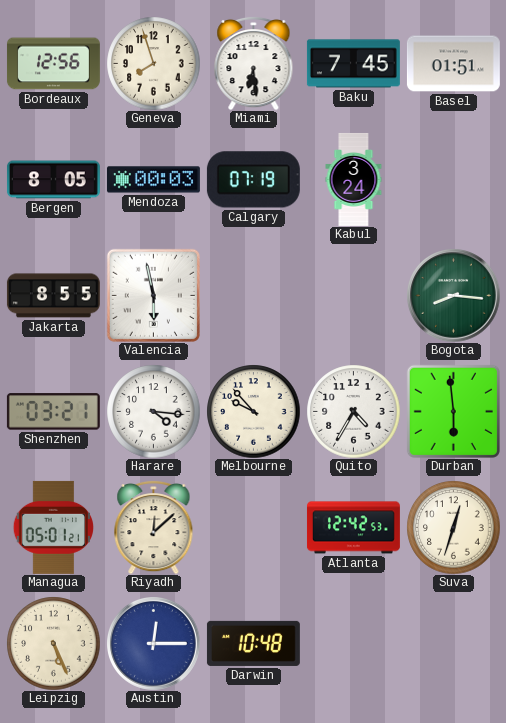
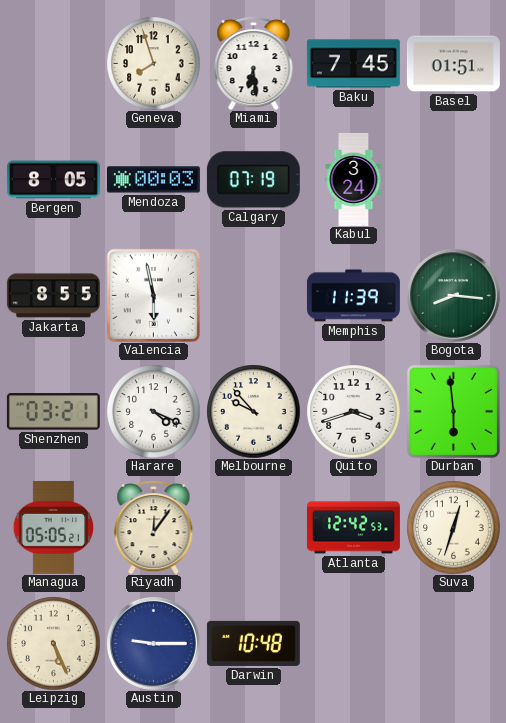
Bordeaux: 12:56 -> none
Memphis: none -> 11:39
Harare: 4:16 -> 4:19
Quito: 4:35 -> 3:42
Managua: 05:01 -> 05:05
Riyadh: 12:08 -> 12:06
Austin: 12:15 -> 9:15
